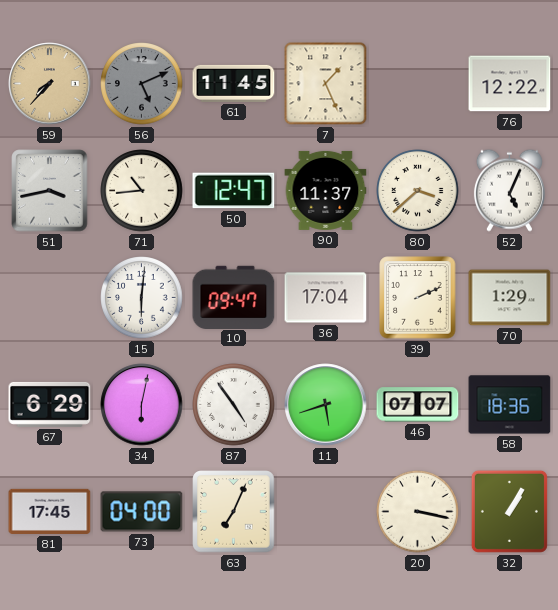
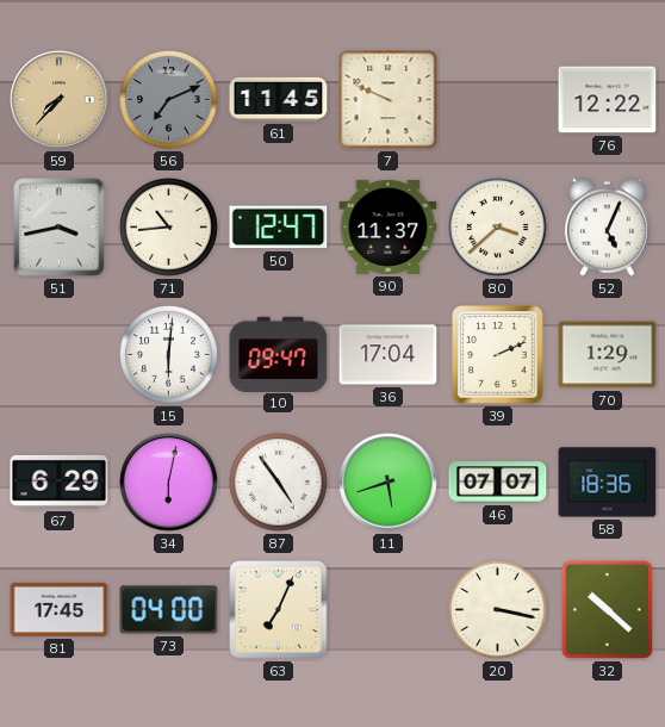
56: 5:11 -> 7:11
7: 1:26 -> 9:49
32: 1:05 -> 10:22
